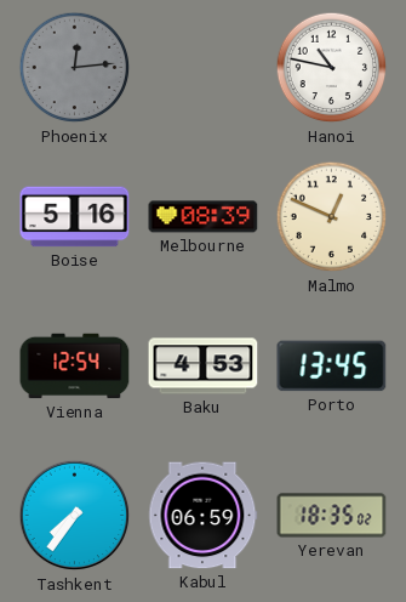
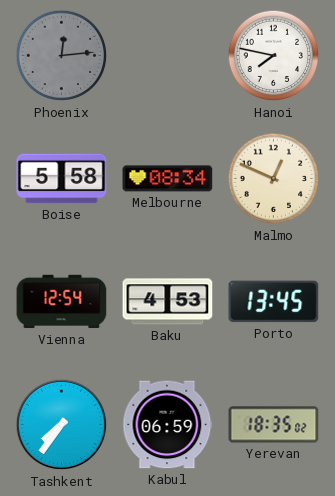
Hanoi: 10:47 -> 7:47
Boise: 5:16 -> 5:58
Melbourne: 08:39 -> 08:34
